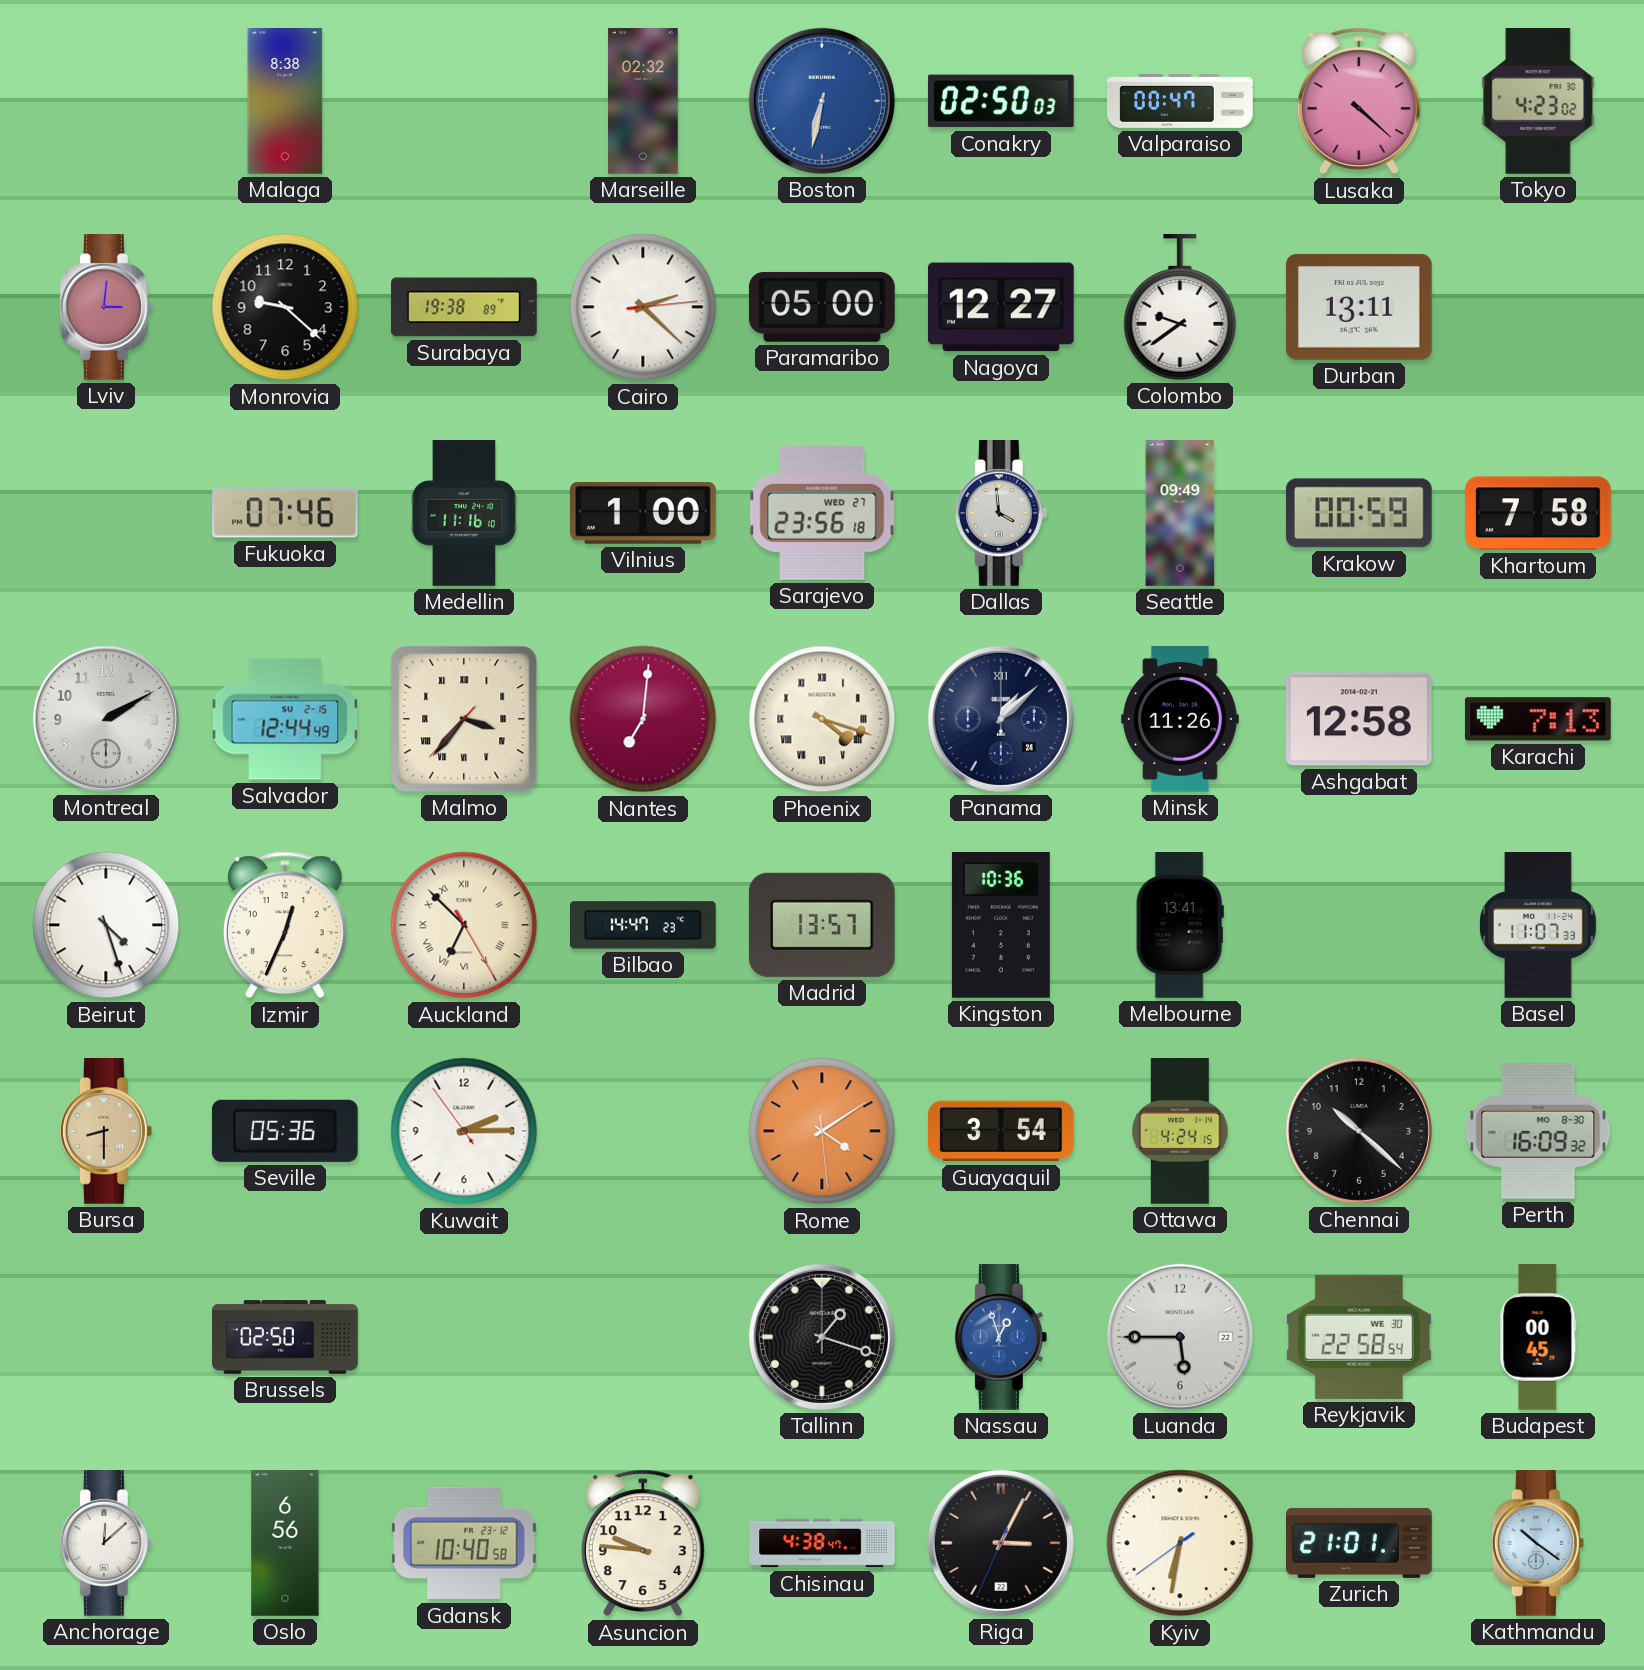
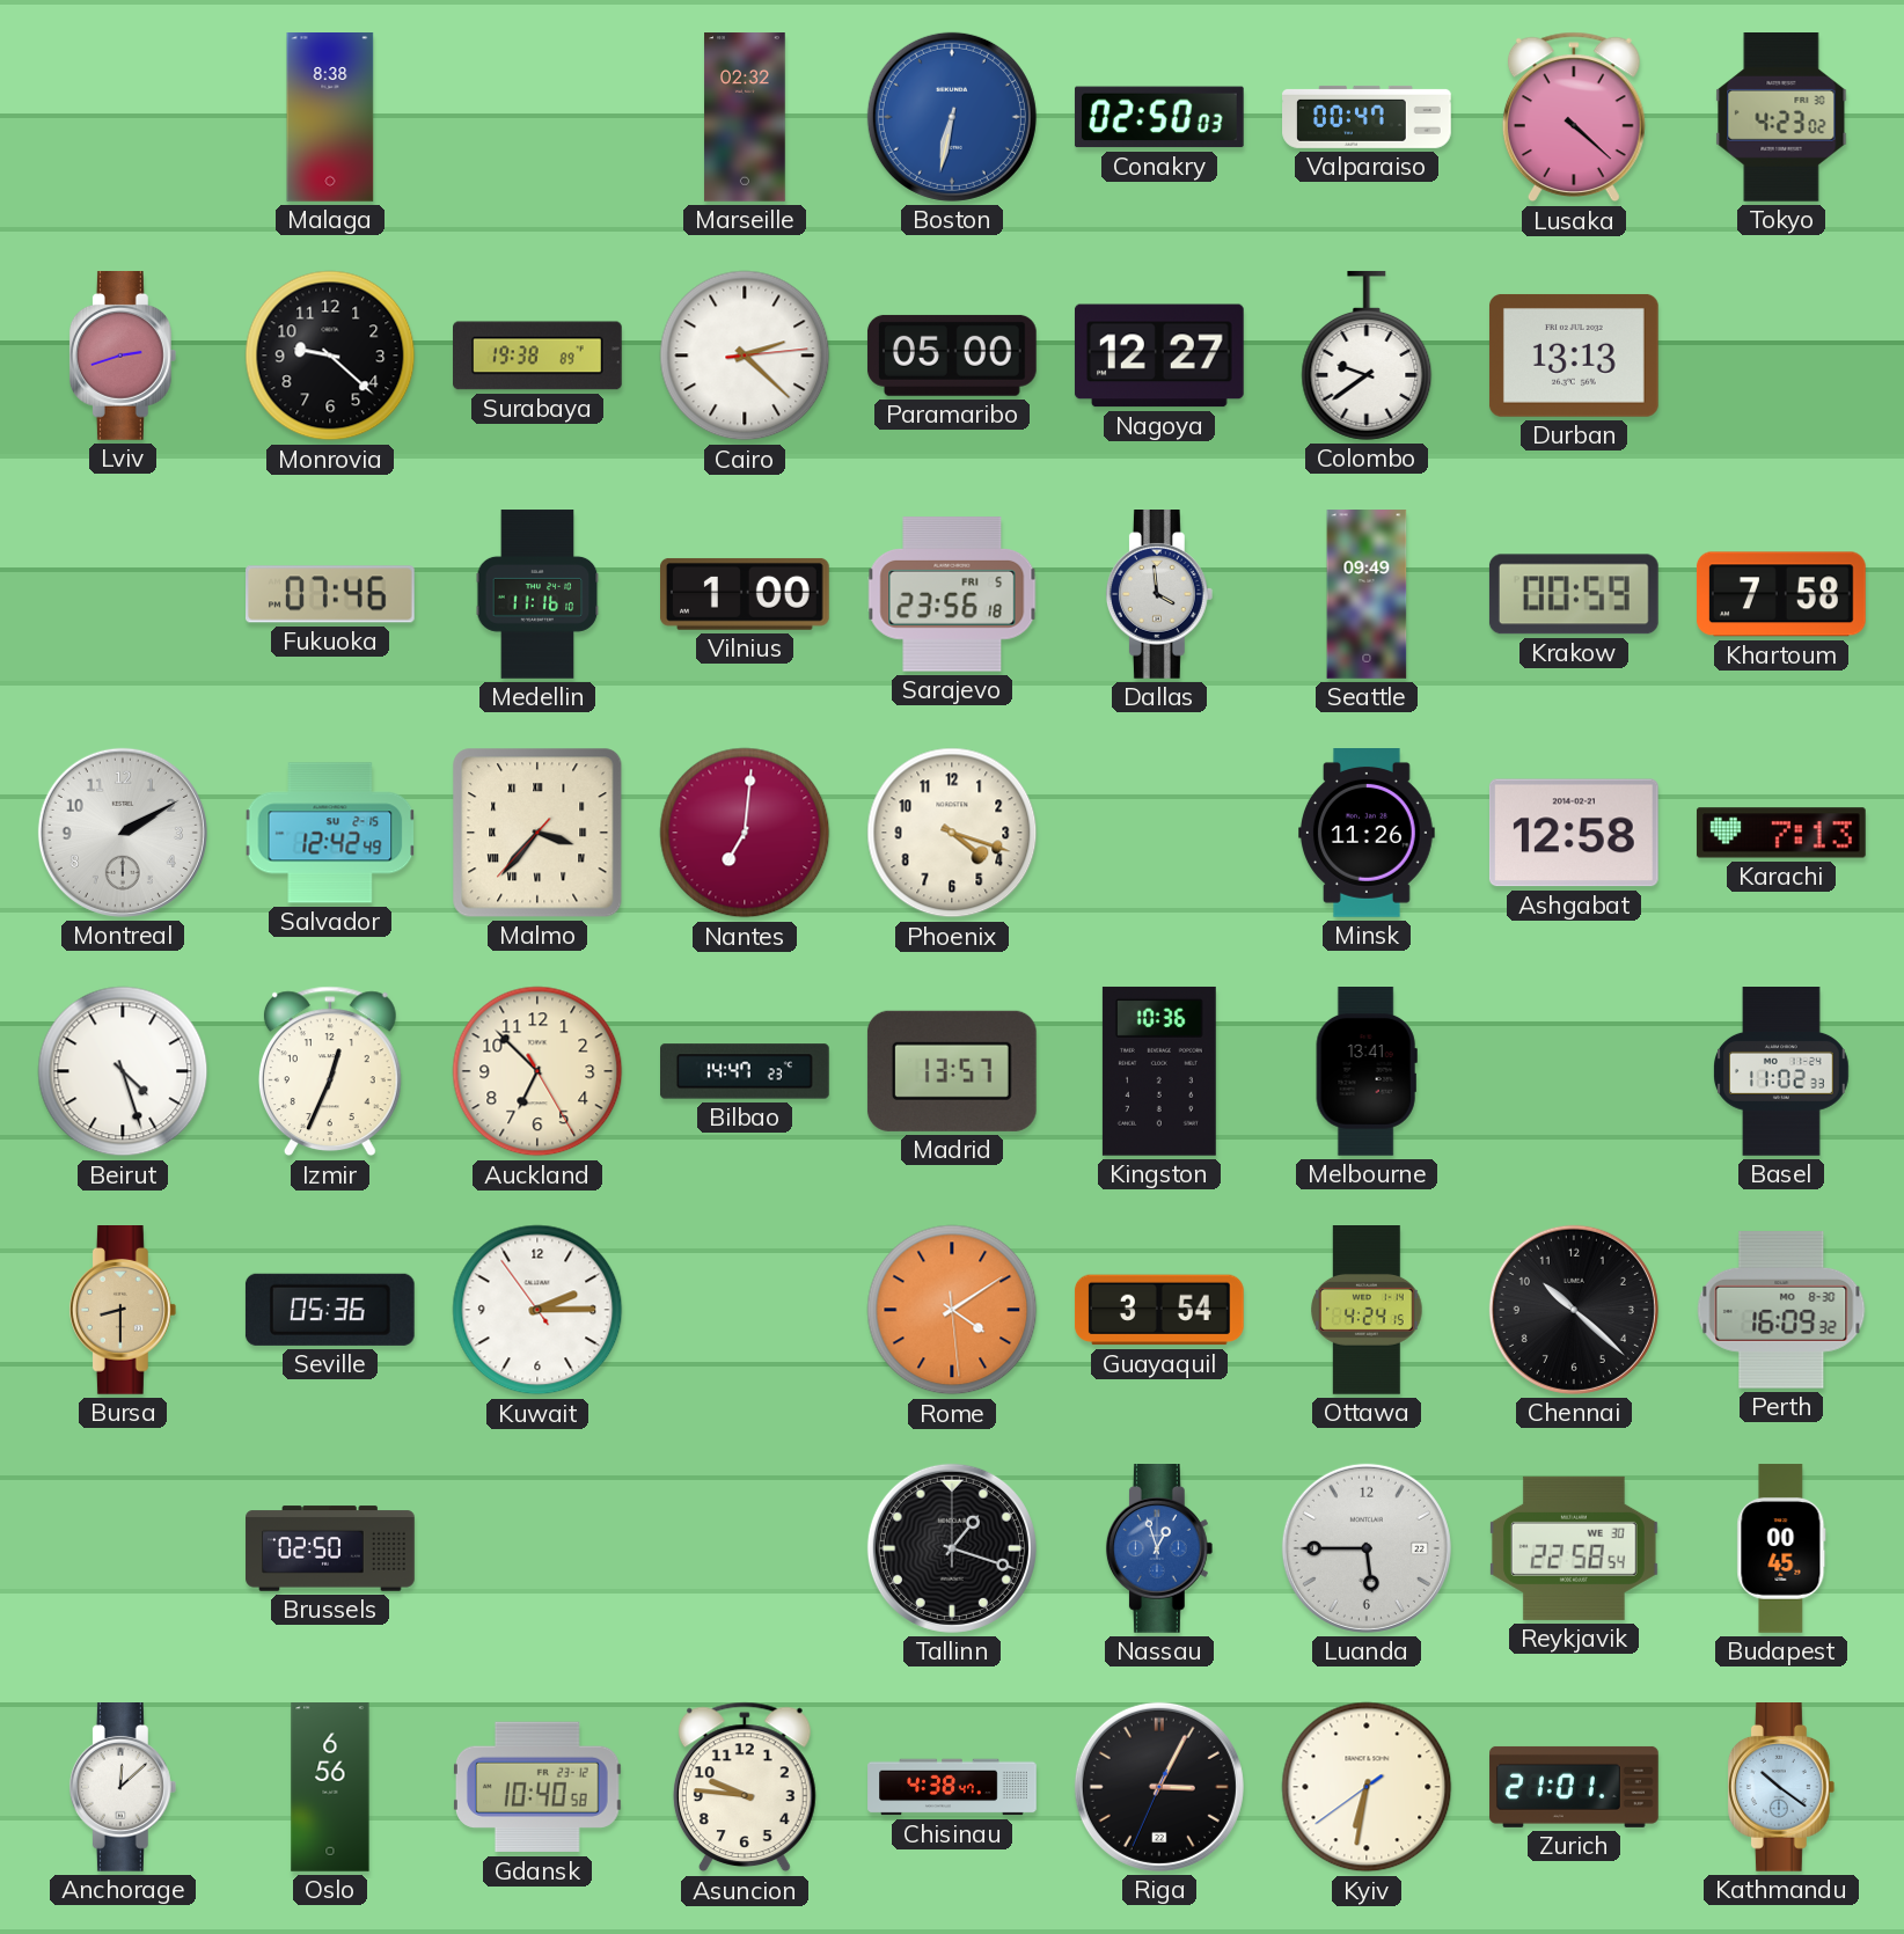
Lviv: 3:01 -> 2:42
Durban: 13:11 -> 13:13
Sarajevo date: WED 27 -> FRI 5
Salvador: 12:44 -> 12:42
Phoenix numerals: Roman -> Arabic
Panama: 1:08 -> none
Auckland numerals: Roman -> Arabic
Basel: 11:07 -> 11:02
